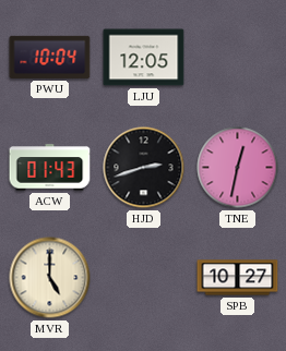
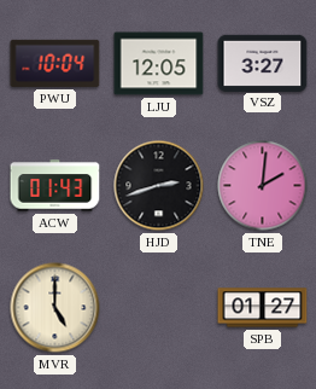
VSZ: none -> 3:27
TNE: 12:32 -> 2:01
SPB: 10:27 -> 01:27
